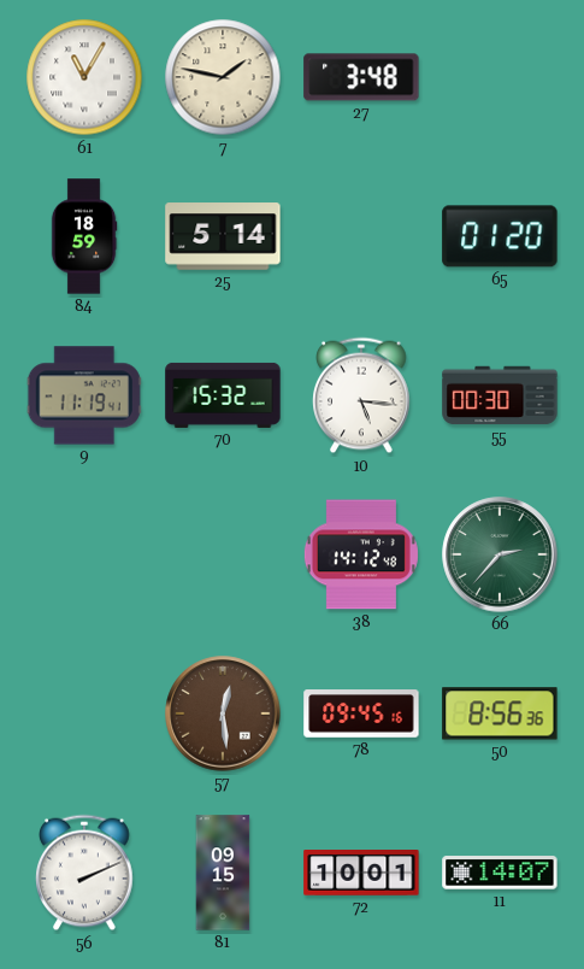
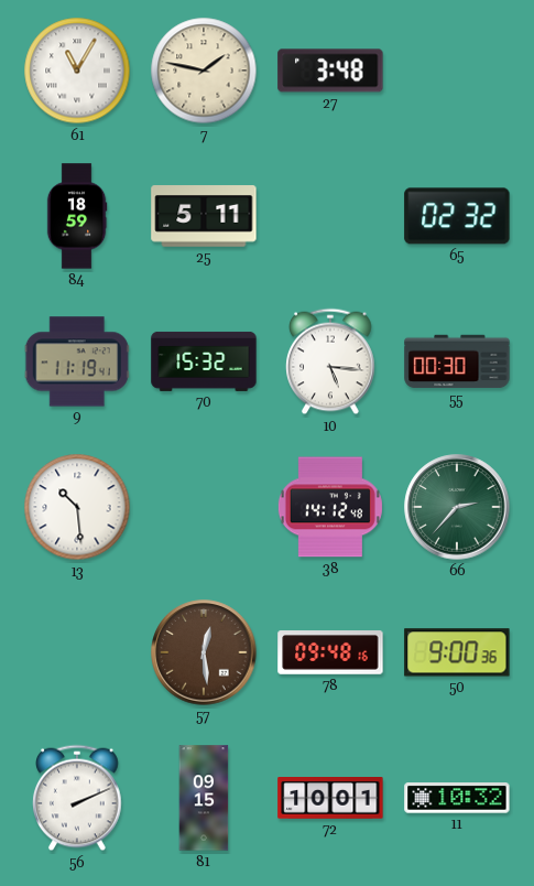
25: 5:14 -> 5:11
65: 01:20 -> 02:32
13: none -> 10:29
78: 09:45 -> 09:48
50: 8:56 -> 9:00
11: 14:07 -> 10:32
